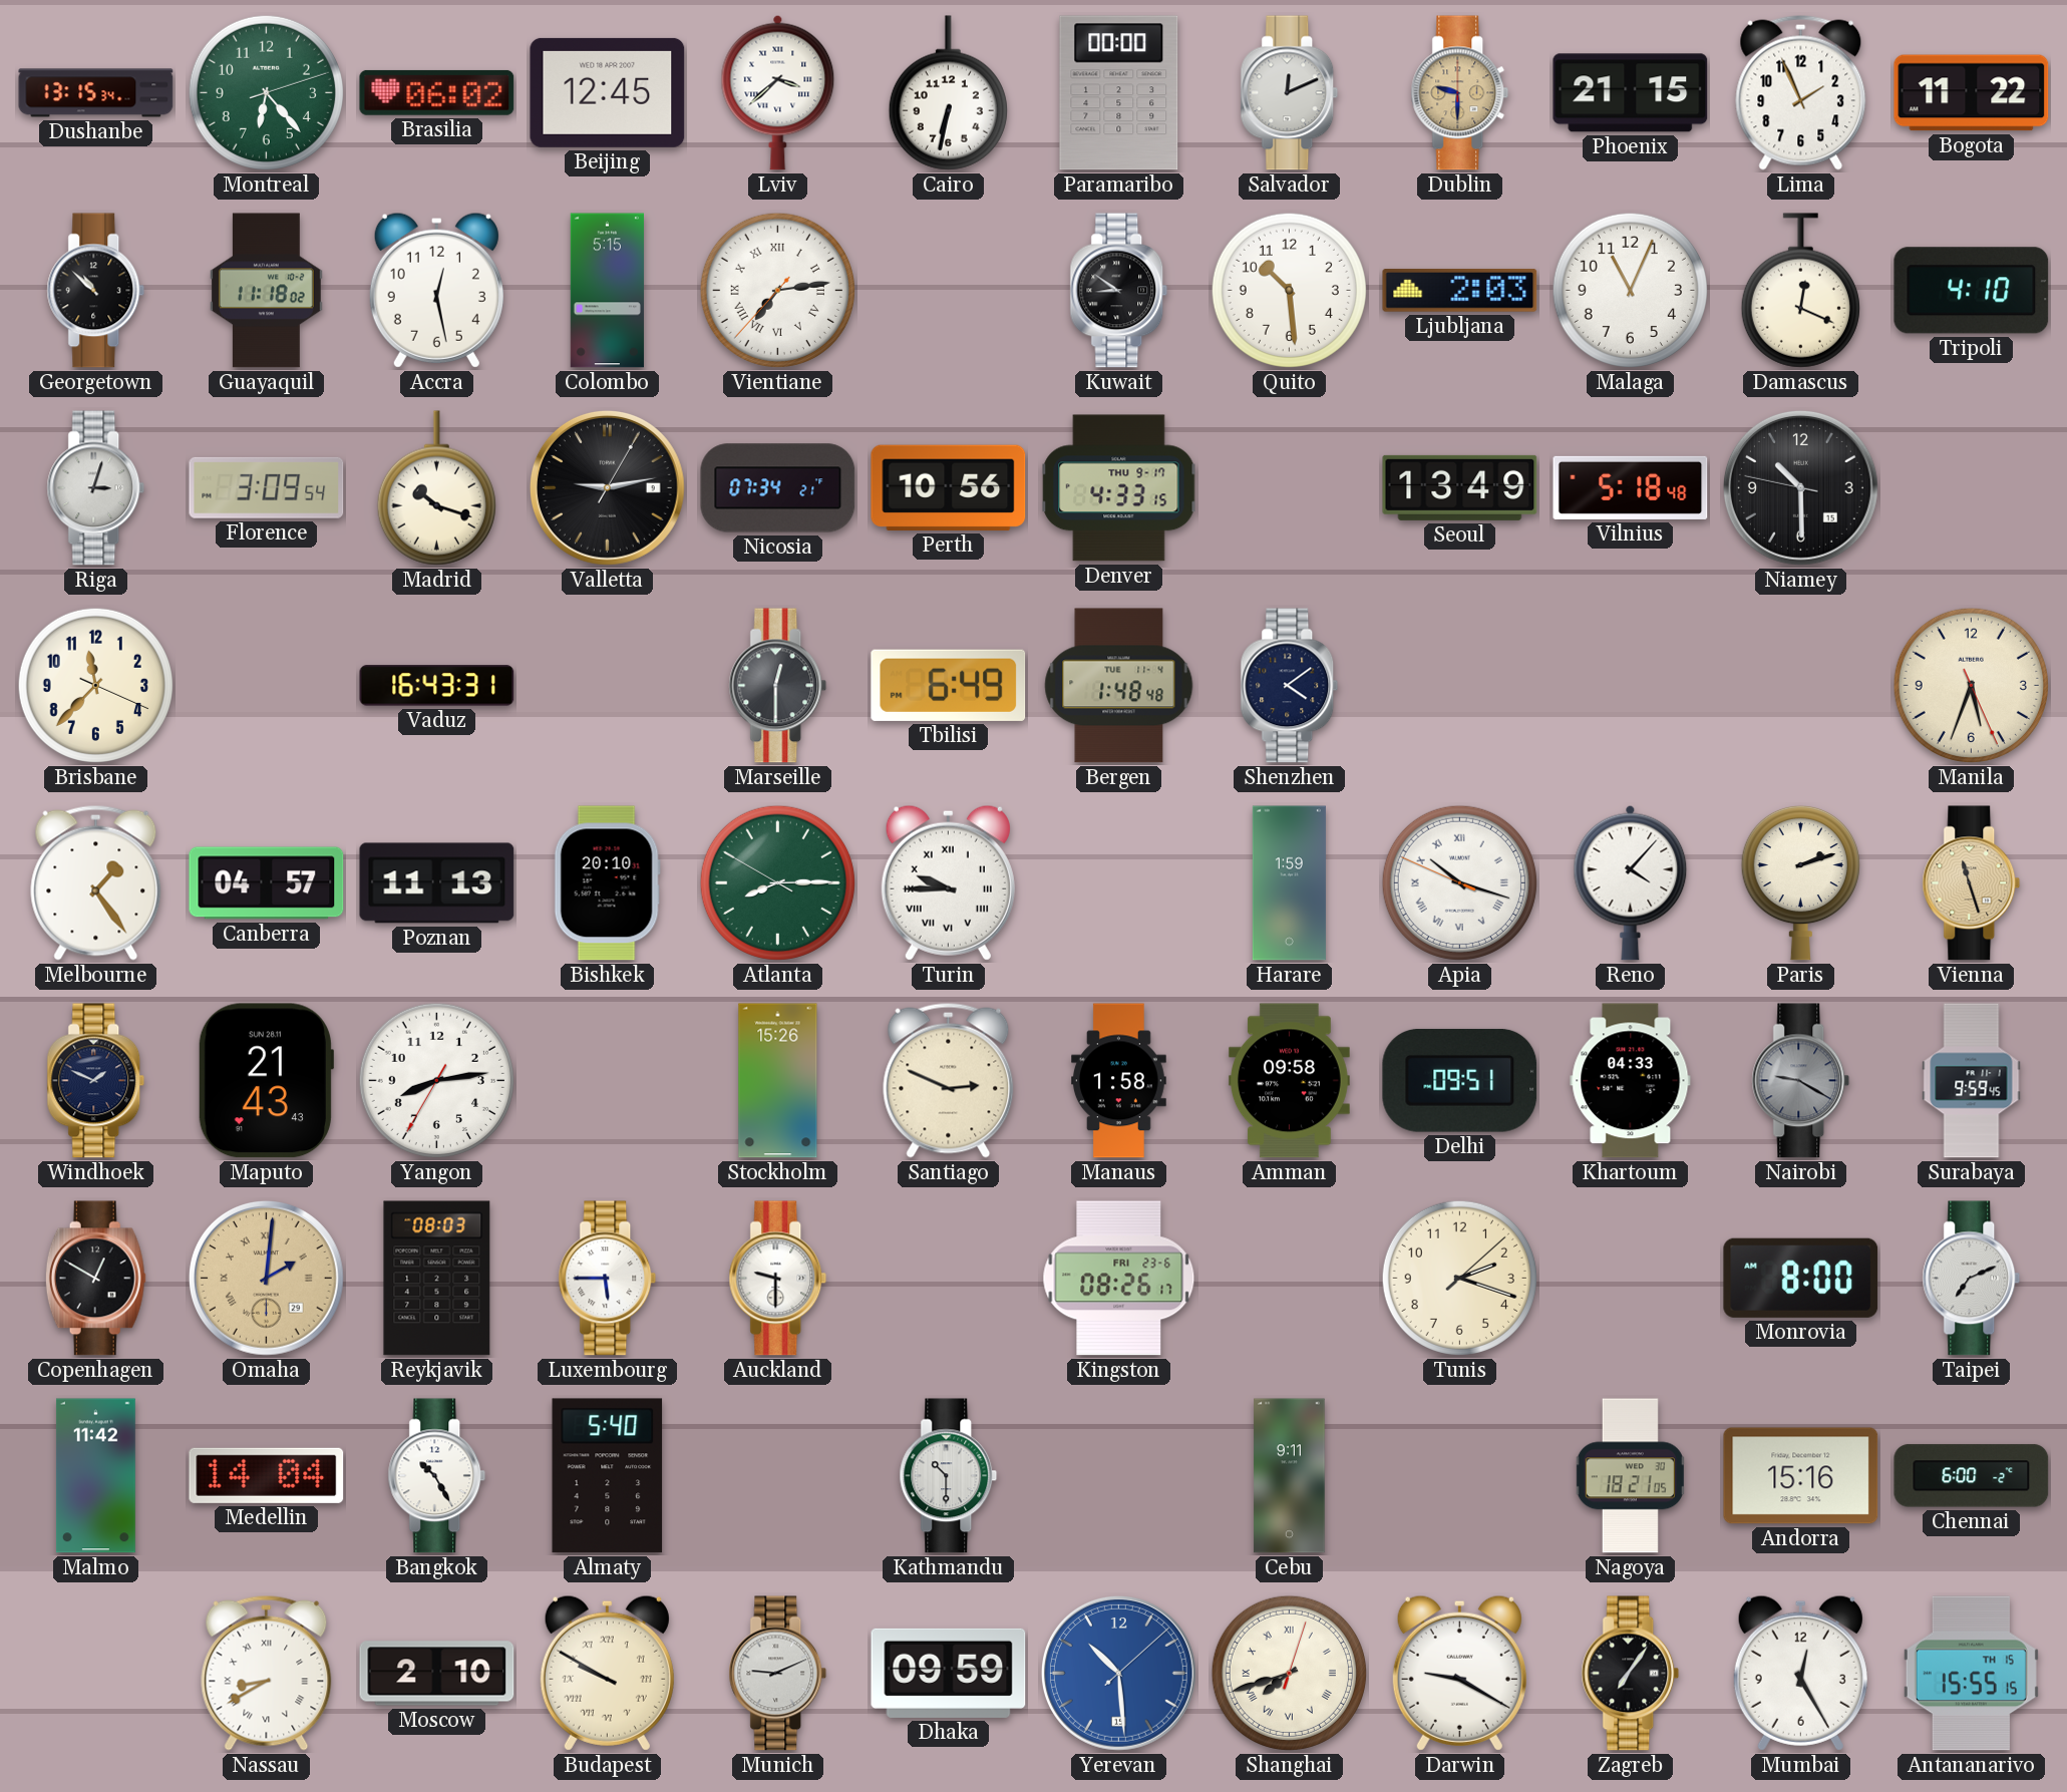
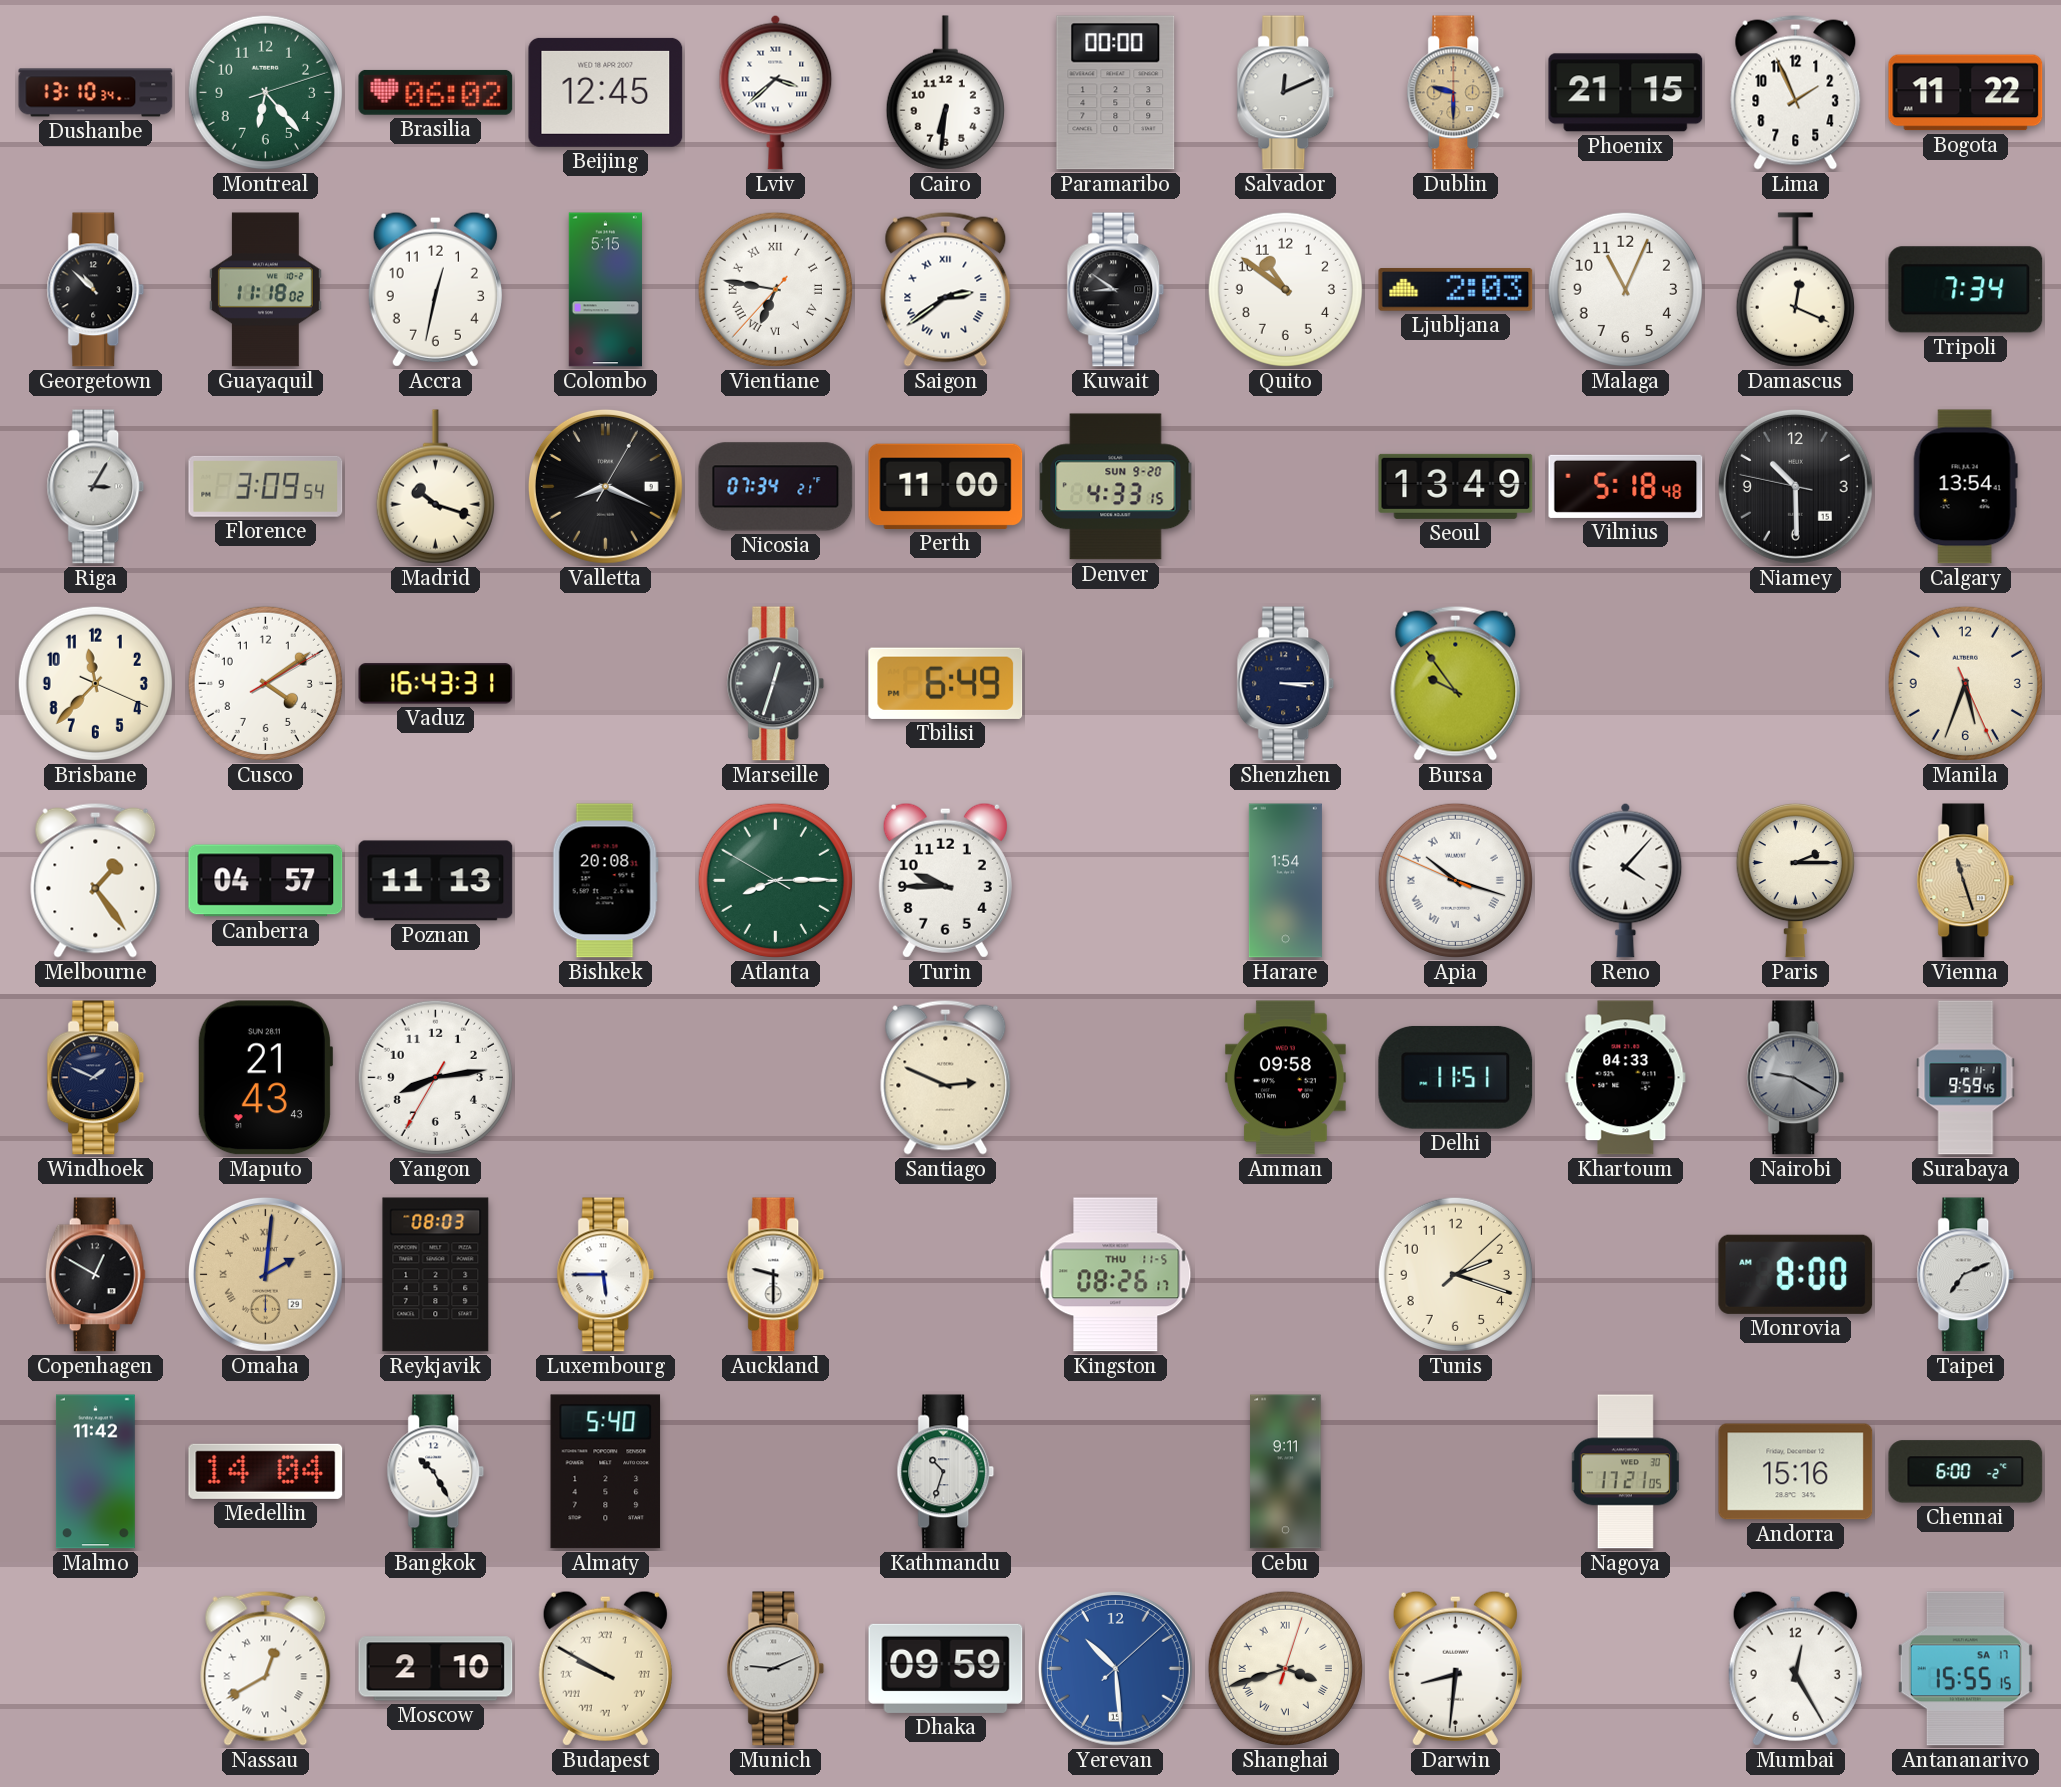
Dushanbe: 13:15 -> 13:10
Cairo: 6:32 -> 6:31
Accra: 12:28 -> 12:32
Vientiane: 7:13 -> 6:46
Saigon: none -> 2:39
Quito: 10:29 -> 10:51
Tripoli: 4:10 -> 7:34
Riga: 3:03 -> 3:05
Valletta: 9:13 -> 8:19
Perth: 10:56 -> 11:00
Denver date: THU 9-17 -> SUN 9-20
Calgary: none -> 13:54
Cusco: none -> 4:09
Marseille: 12:30 -> 12:33
Bergen: 1:48 -> none
Shenzhen: 4:09 -> 3:15
Bursa: none -> 9:54
Bishkek: 20:10 -> 20:08
Turin numerals: Roman -> Arabic
Harare: 1:59 -> 1:54
Paris: 2:12 -> 2:15
Stockholm: 15:26 -> none
Manaus: 1:58 -> none
Delhi: 09:51 -> 11:51
Kingston date: FRI 23-6 -> THU 11-5
Kathmandu: 10:30 -> 10:33
Nagoya: 18:21 -> 17:21
Nassau: 8:40 -> 12:40
Shanghai: 7:42 -> 3:42
Darwin: 9:20 -> 8:31
Zagreb: 7:06 -> none
Antananarivo date: TH 15 -> SA 17
